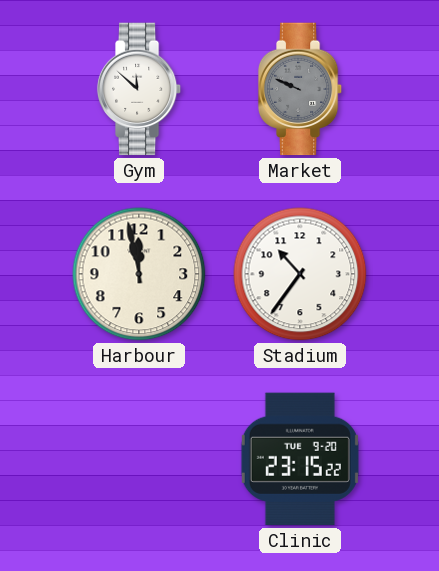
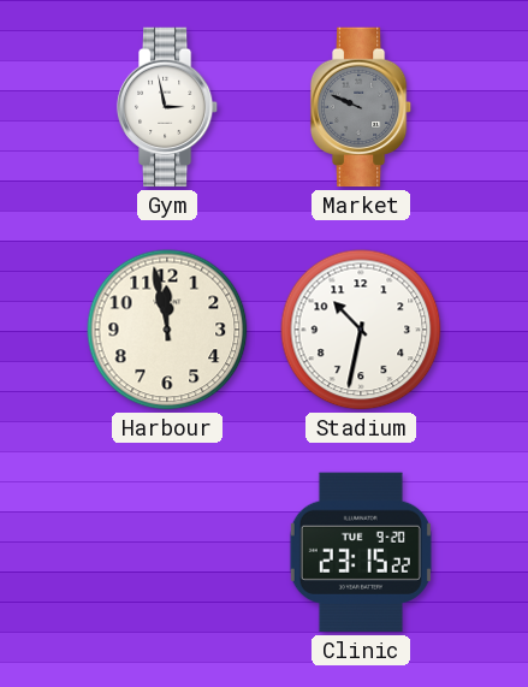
Gym: 11:52 -> 2:58
Stadium: 10:36 -> 10:32
